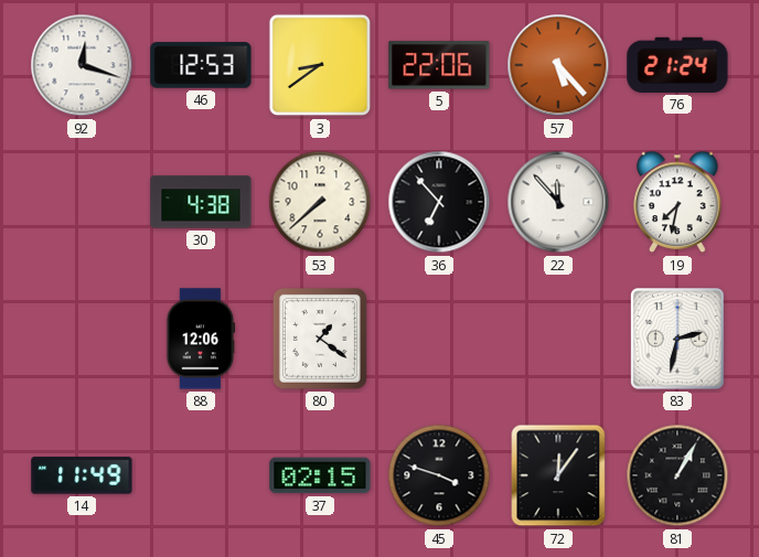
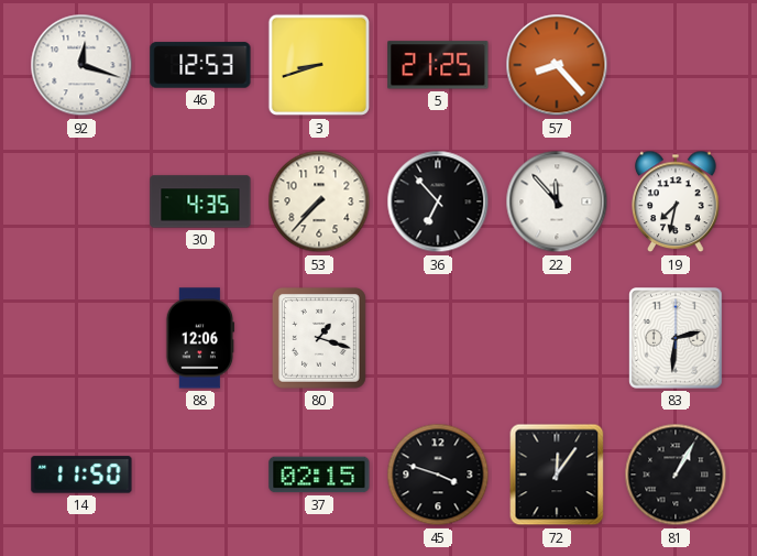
3: 8:39 -> 8:42
5: 22:06 -> 21:25
57: 5:23 -> 8:23
76: 21:24 -> none
30: 4:38 -> 4:35
53: 7:38 -> 7:37
80: 1:21 -> 1:18
83: 2:32 -> 2:31
14: 11:49 -> 11:50
